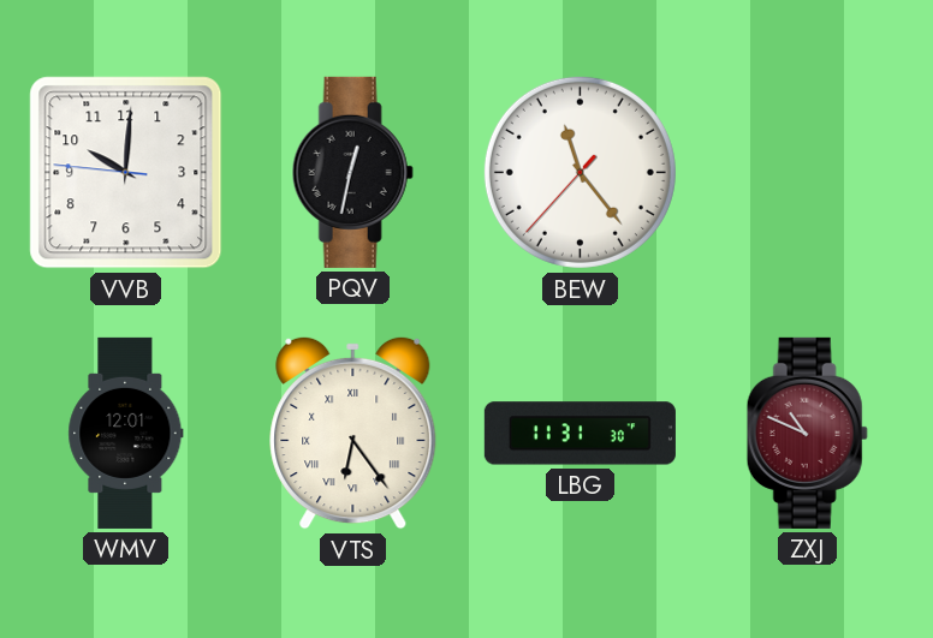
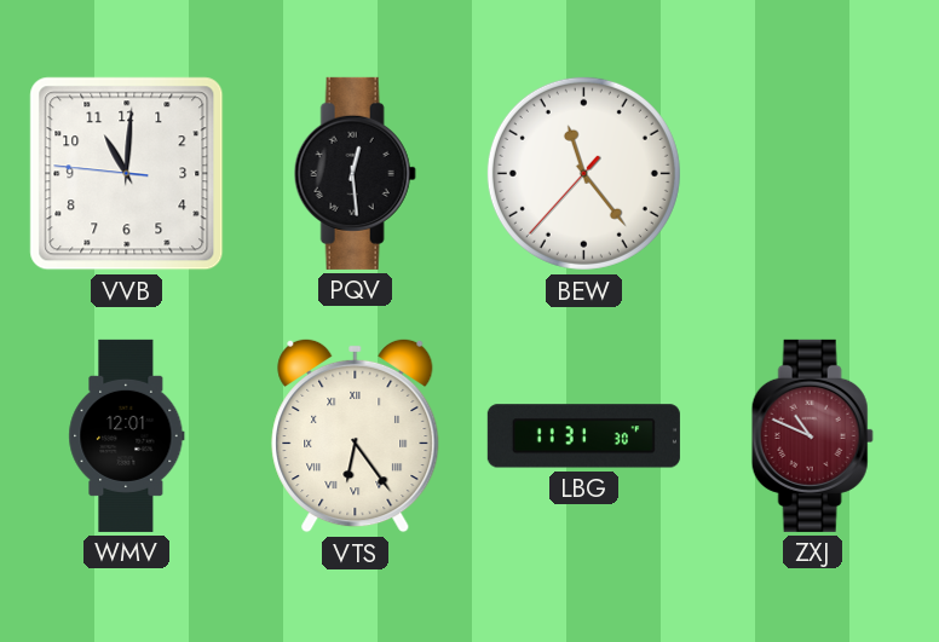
VVB: 10:00 -> 11:00
PQV: 12:32 -> 12:29
